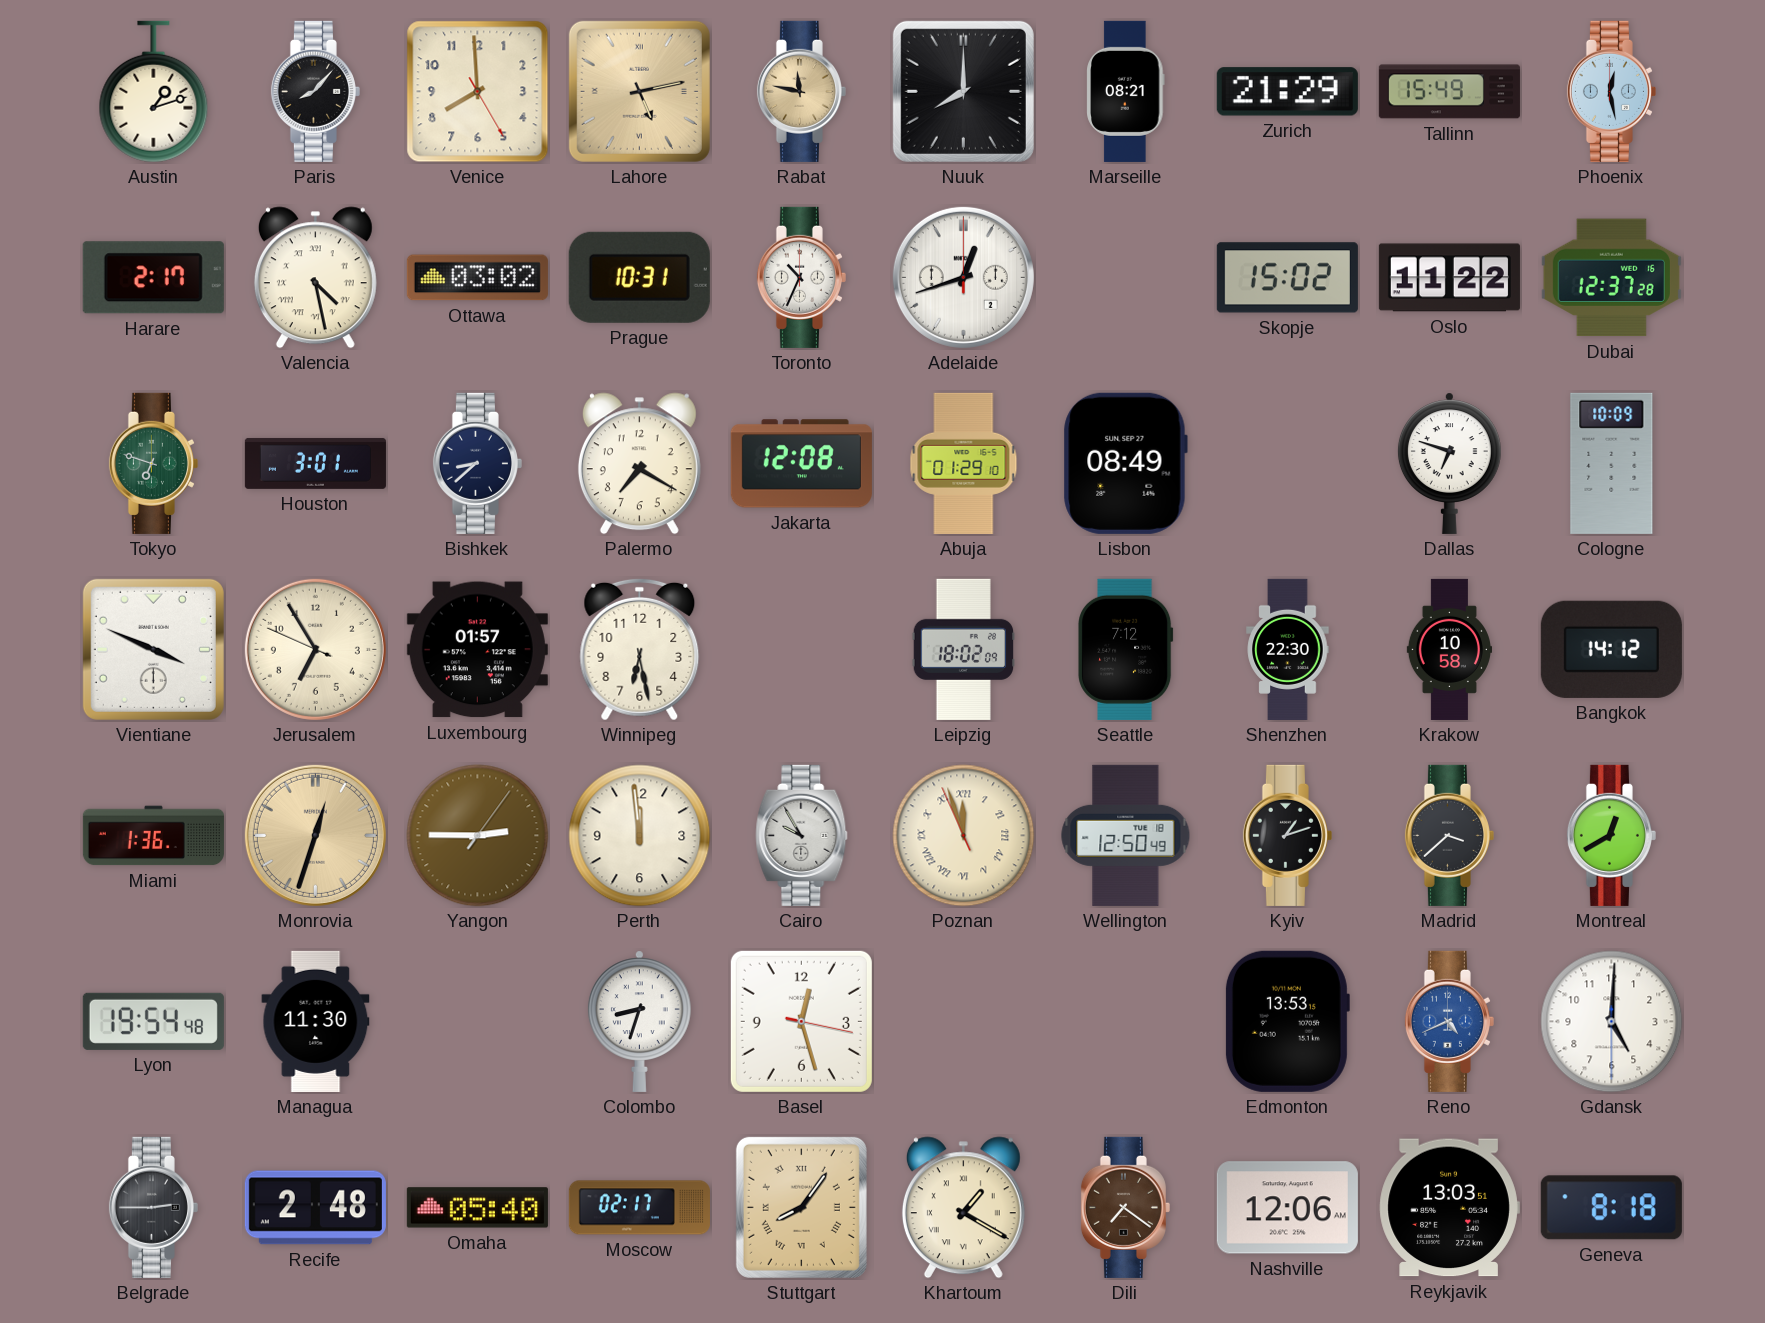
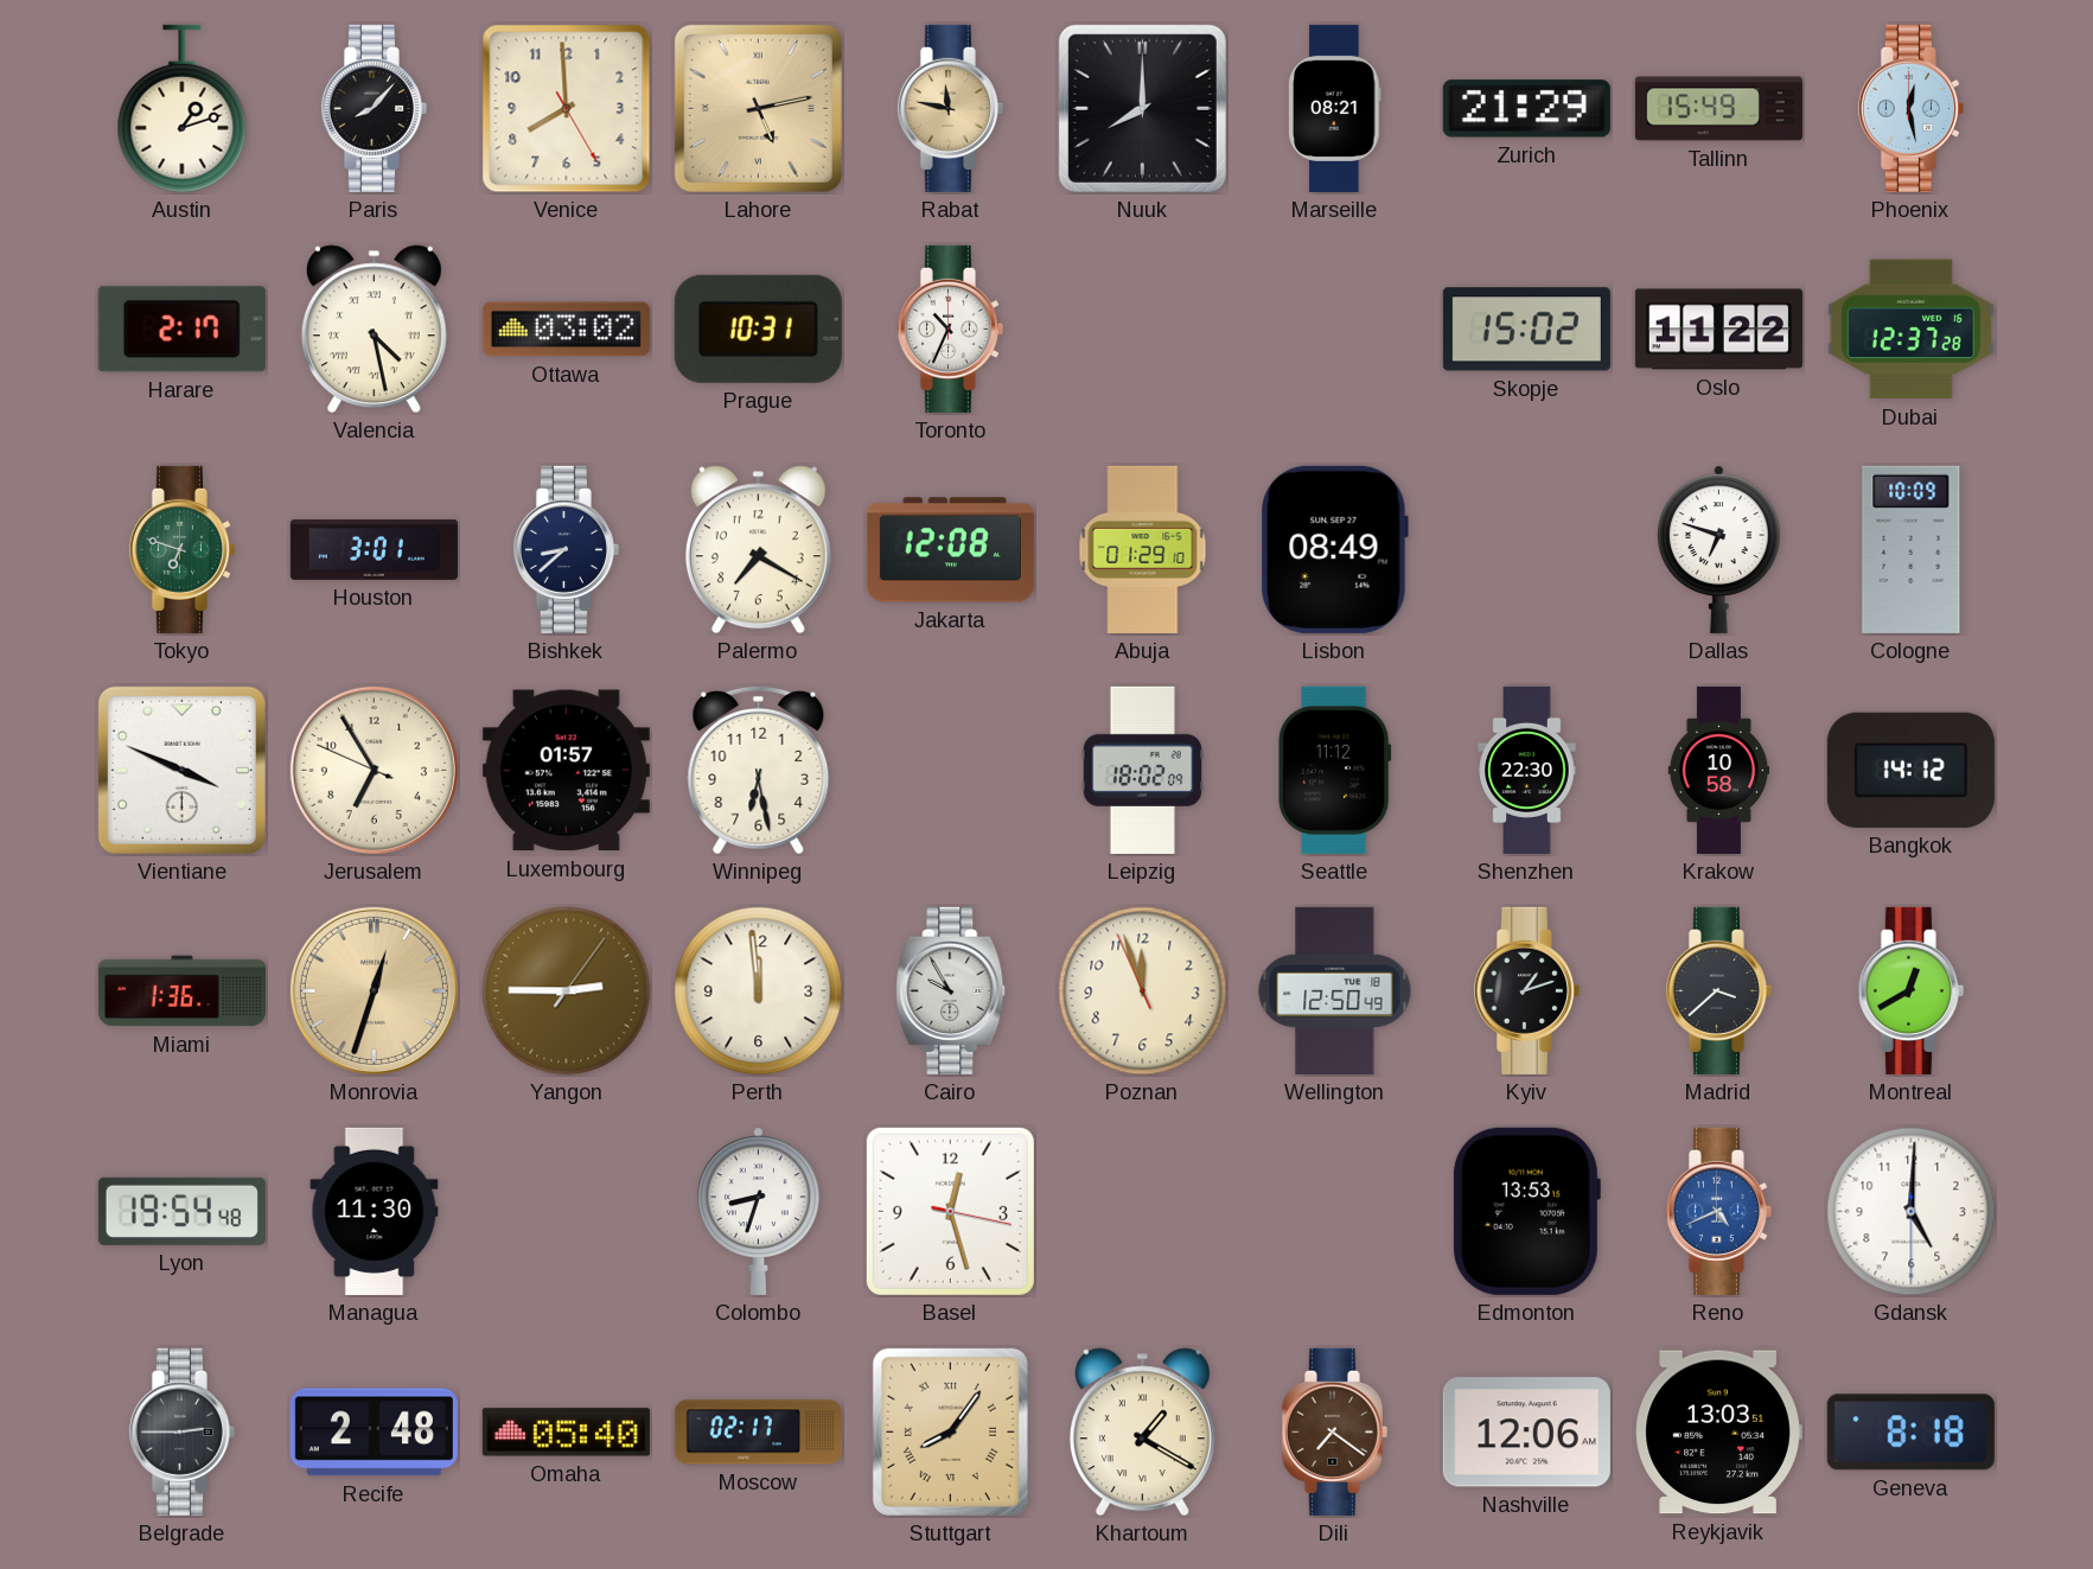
Adelaide: 12:42 -> none
Seattle: 7:12 -> 11:12
Poznan numerals: Roman -> Arabic
